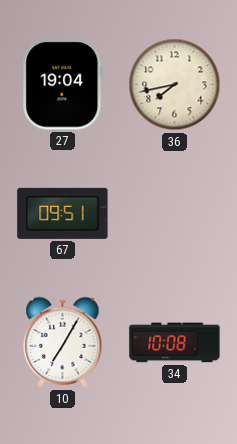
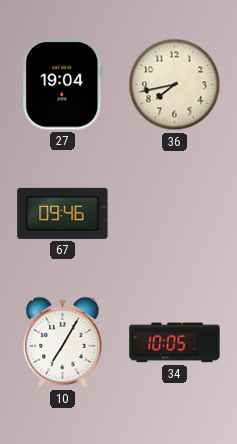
67: 09:51 -> 09:46
34: 10:08 -> 10:05
